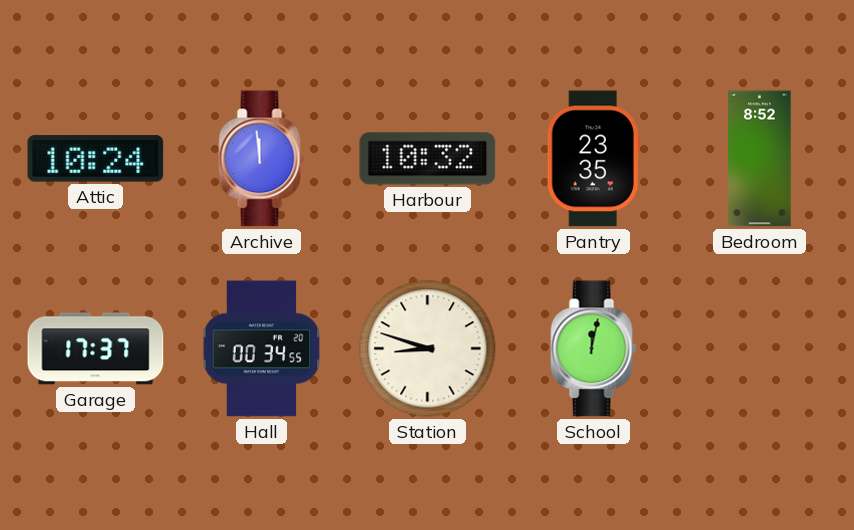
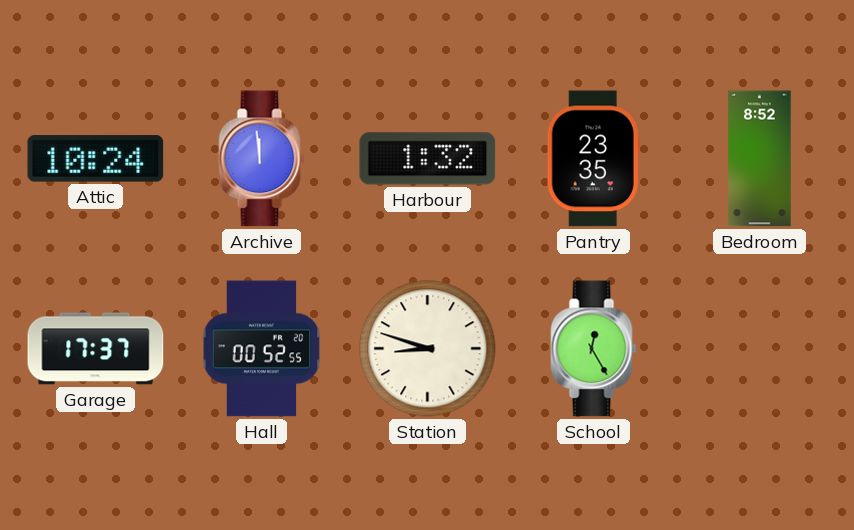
Harbour: 10:32 -> 1:32
Hall: 00:34 -> 00:52
School: 12:02 -> 12:25
